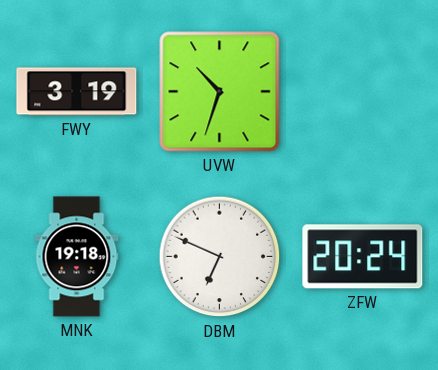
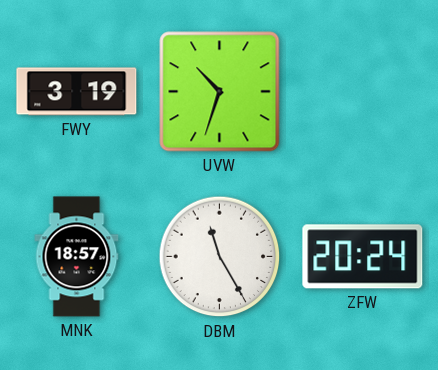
MNK: 19:18 -> 18:57
DBM: 6:49 -> 11:25
